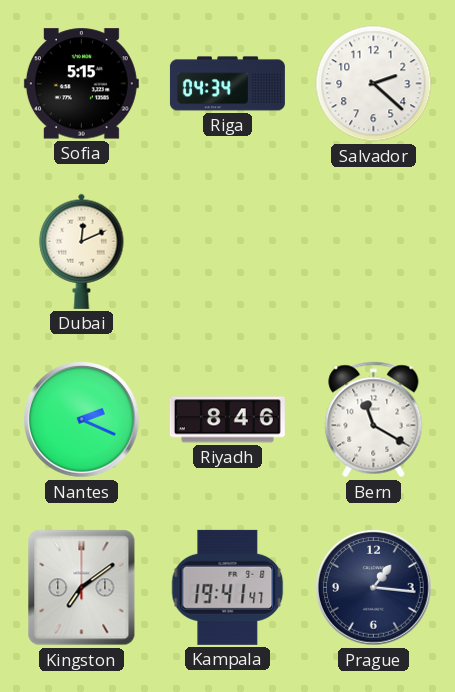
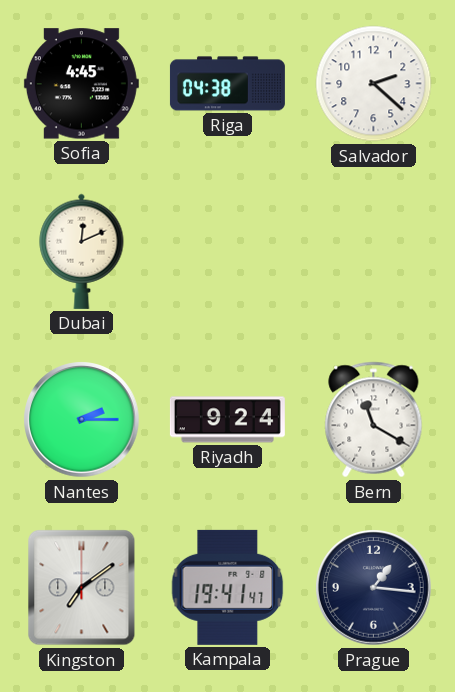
Sofia: 5:15 -> 4:45
Riga: 04:34 -> 04:38
Nantes: 2:19 -> 2:15
Riyadh: 8:46 -> 9:24
